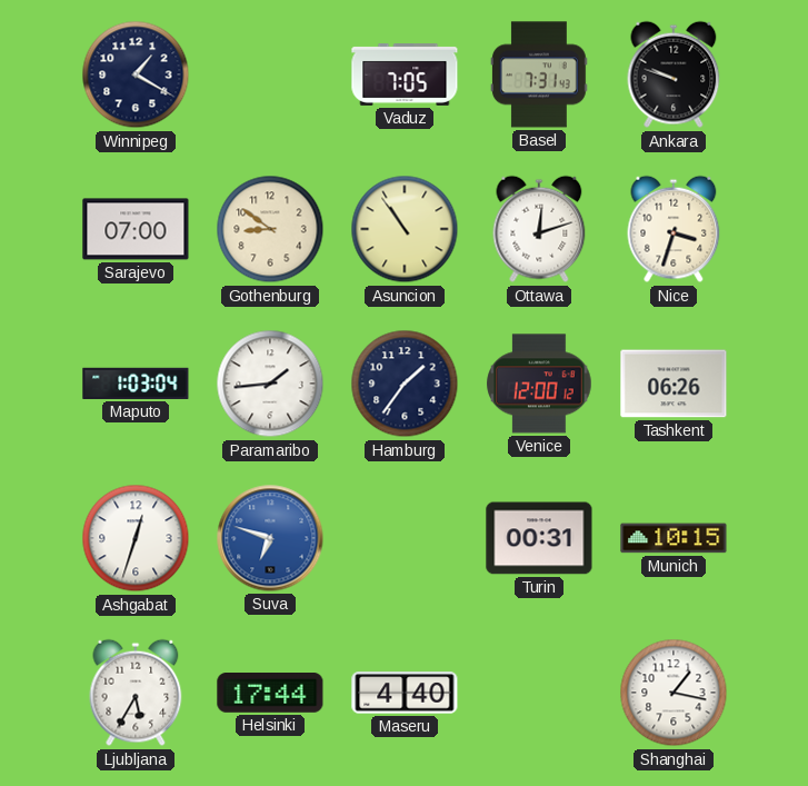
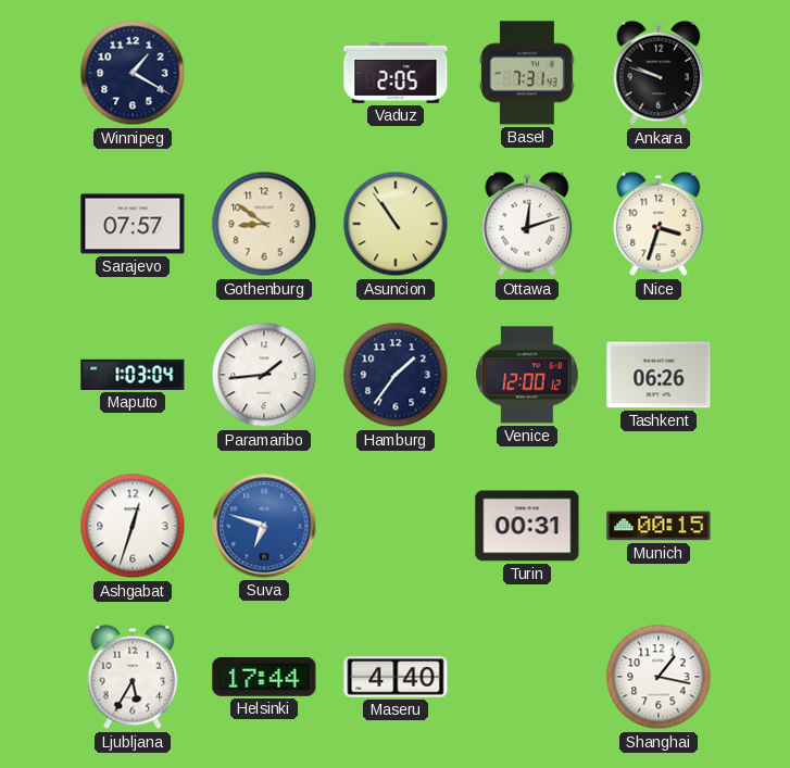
Vaduz: 7:05 -> 2:05
Sarajevo: 07:00 -> 07:57
Munich: 10:15 -> 00:15
